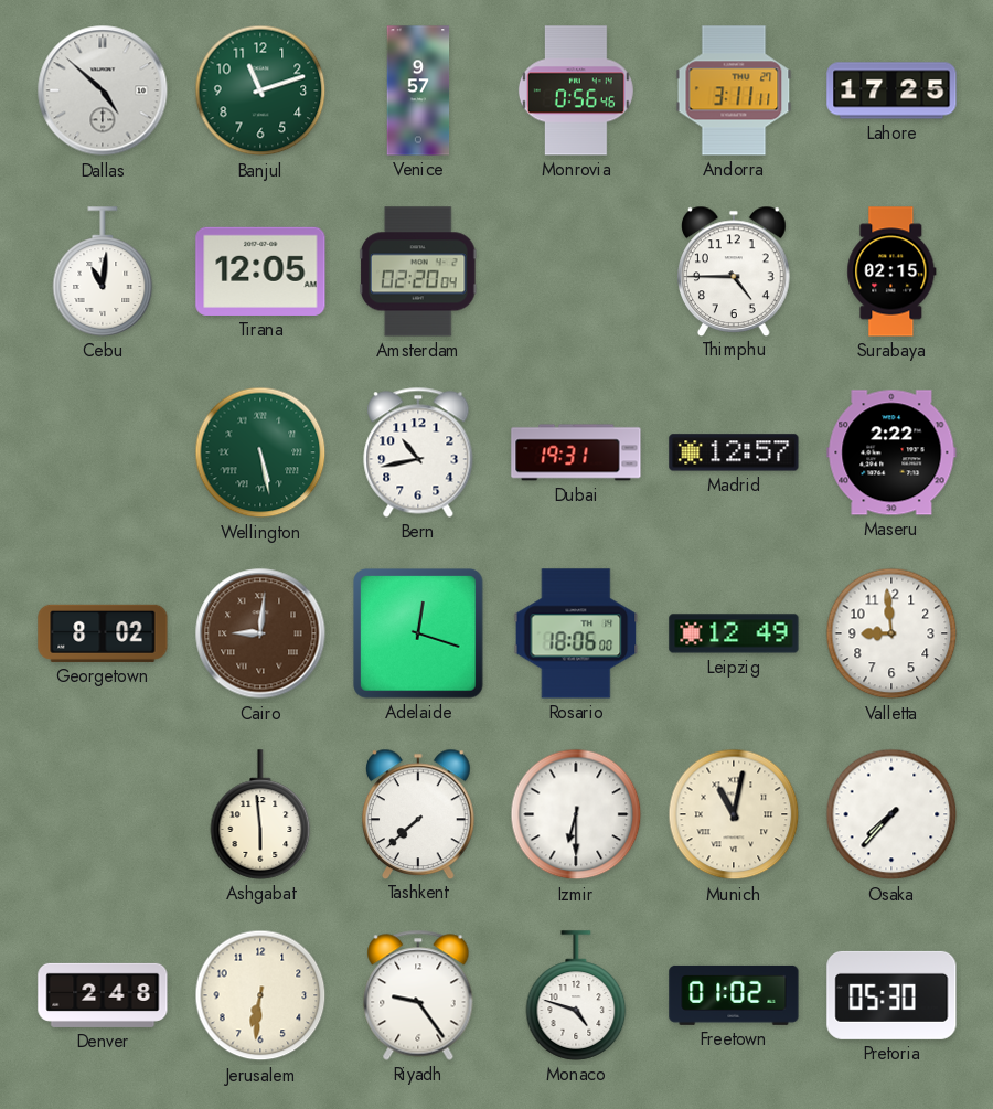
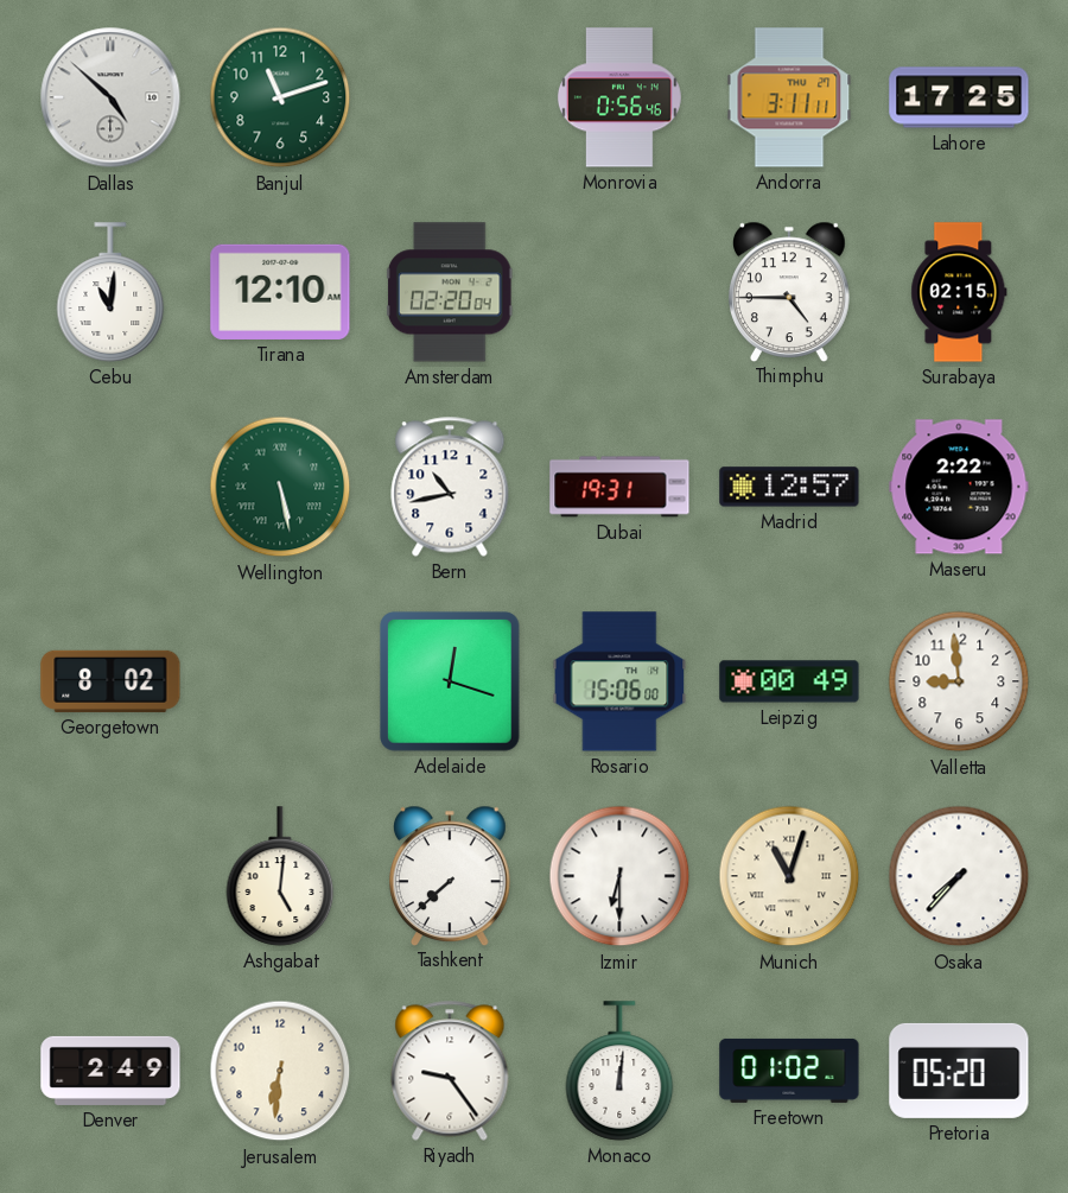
Venice: 9:57 -> none
Tirana: 12:05 -> 12:10
Cairo: 9:01 -> none
Rosario: 18:06 -> 15:06
Leipzig: 12:49 -> 00:49
Ashgabat: 5:59 -> 5:01
Munich: 11:02 -> 11:03
Denver: 2:48 -> 2:49
Monaco: 4:48 -> 12:01
Pretoria: 05:30 -> 05:20
